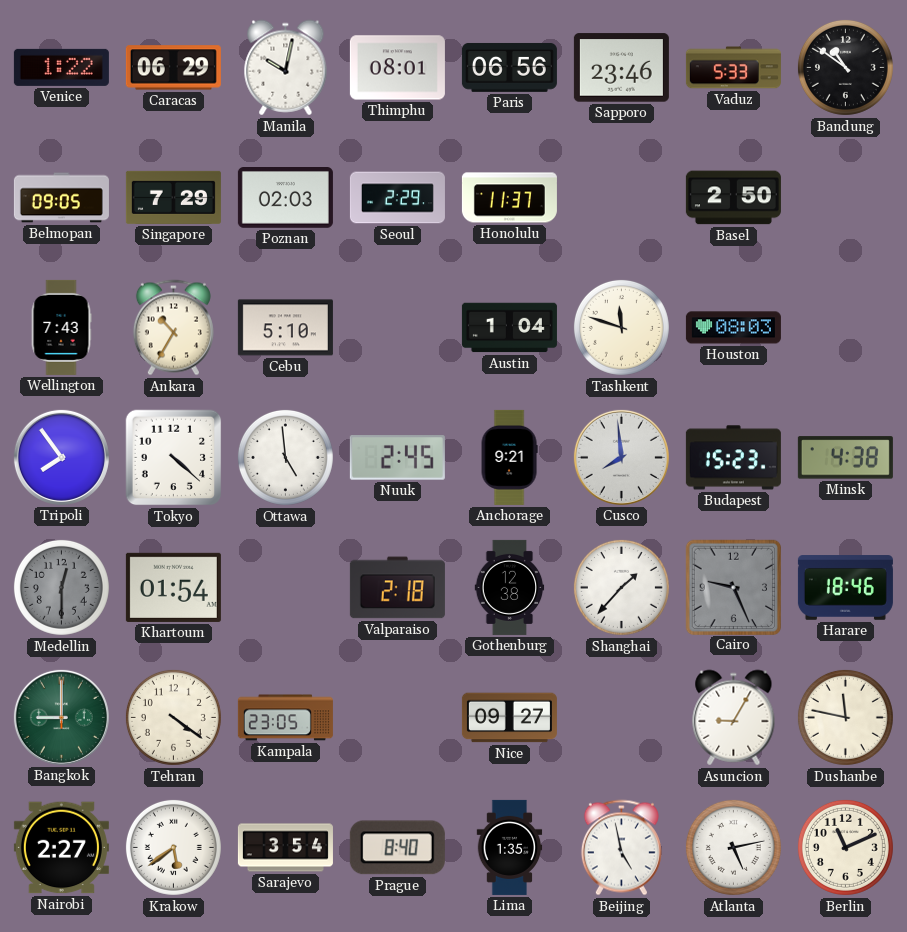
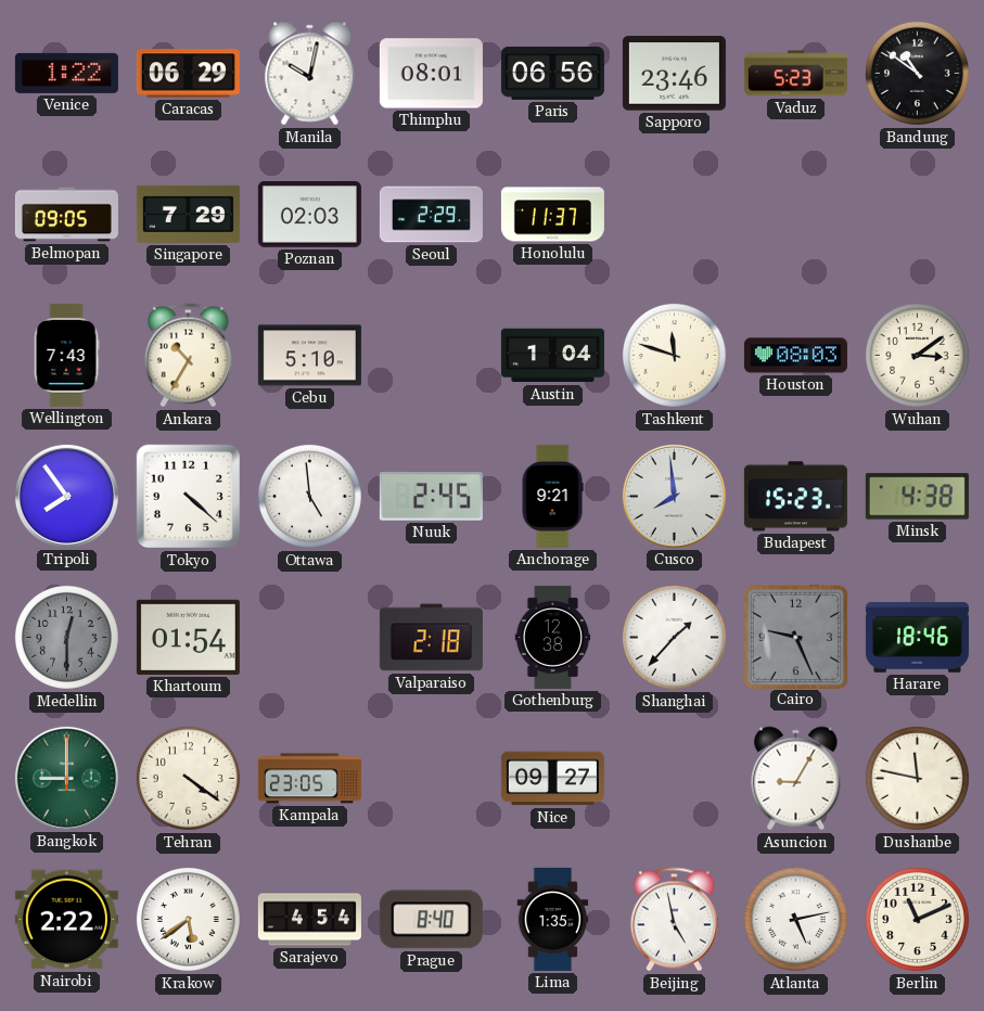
Vaduz: 5:33 -> 5:23
Basel: 2:50 -> none
Wuhan: none -> 3:09
Nairobi: 2:27 -> 2:22
Sarajevo: 3:54 -> 4:54
